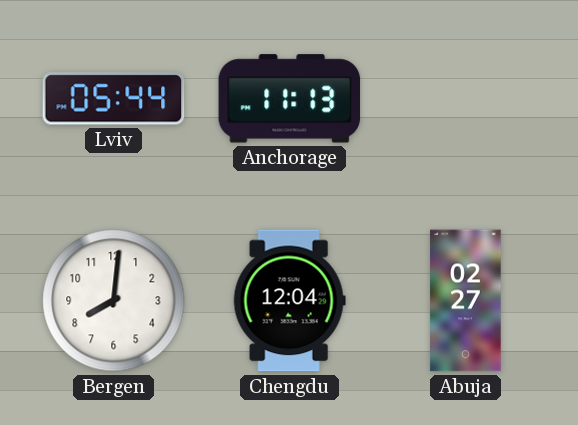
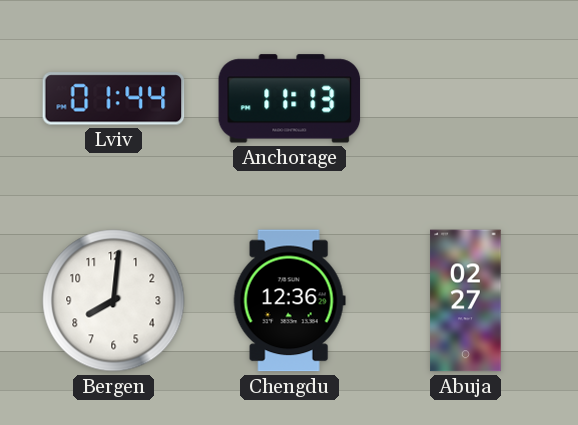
Lviv: 05:44 -> 01:44
Chengdu: 12:04 -> 12:36
